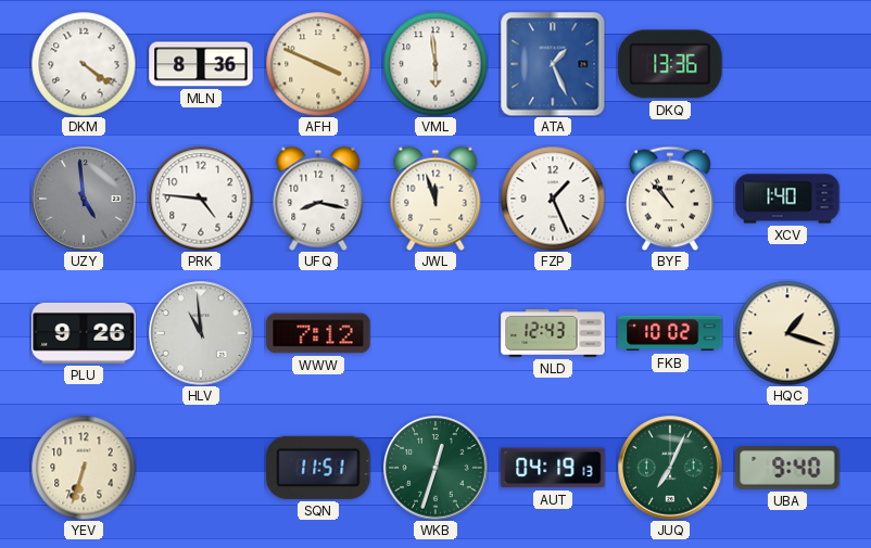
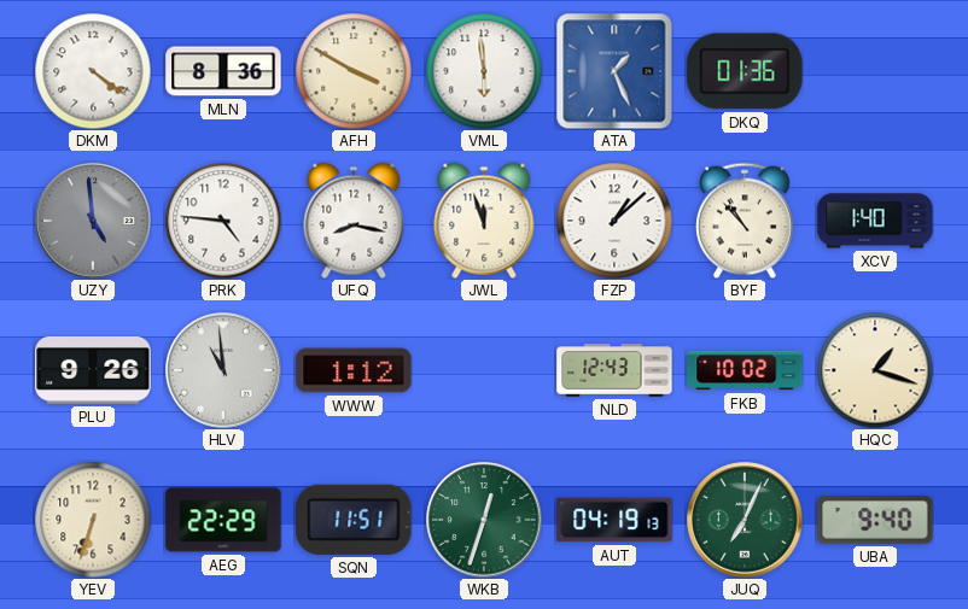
AFH: 3:49 -> 3:50
DKQ: 13:36 -> 01:36
FZP: 1:26 -> 1:08
WWW: 7:12 -> 1:12
AEG: none -> 22:29
